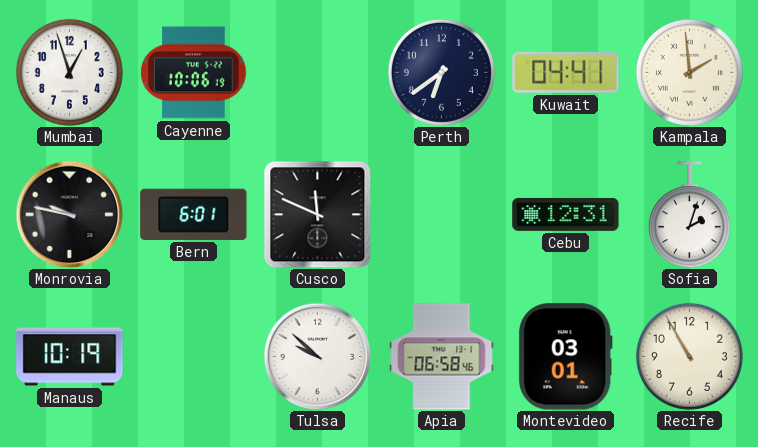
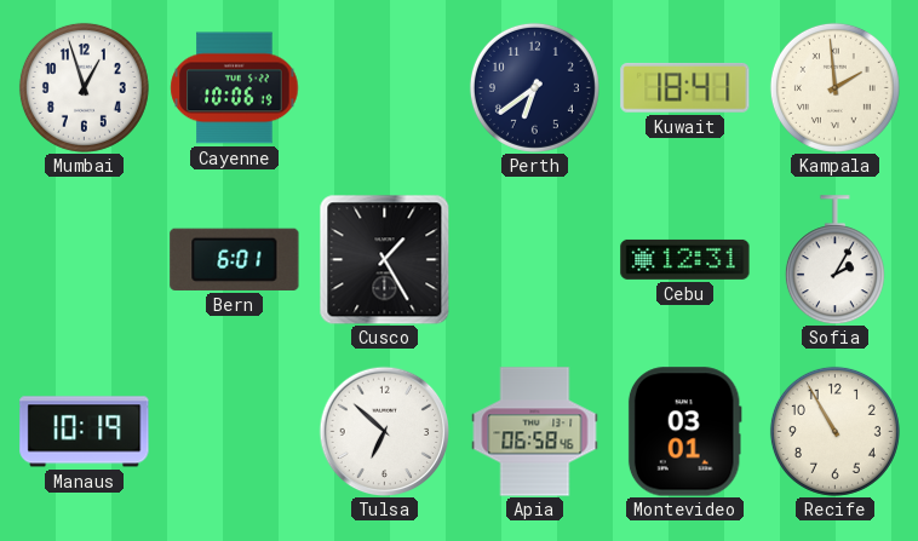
Kuwait: 04:41 -> 18:41
Monrovia: 9:47 -> none
Cusco: 11:49 -> 1:25
Sofia: 2:03 -> 2:05
Tulsa: 9:52 -> 6:52
